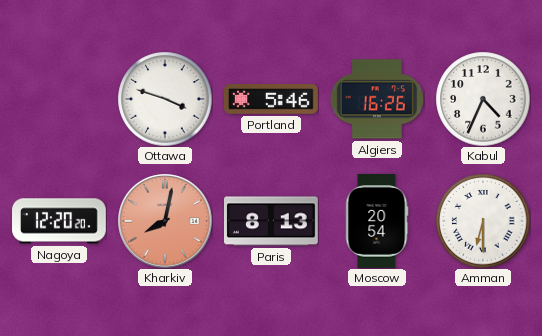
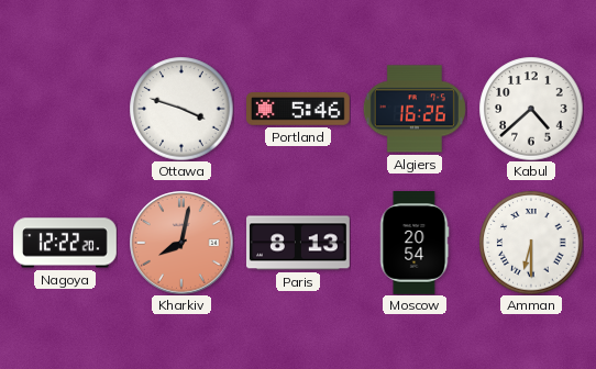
Kabul: 4:34 -> 4:38
Nagoya: 12:20 -> 12:22
